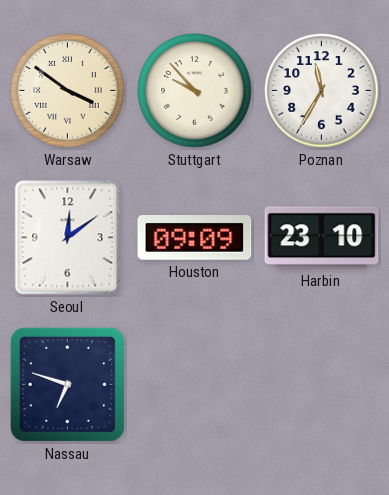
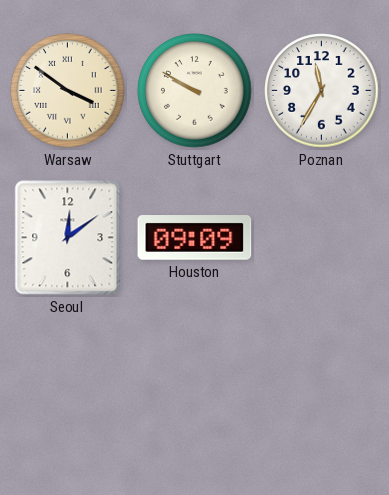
Stuttgart: 9:53 -> 9:50
Harbin: 23:10 -> none
Nassau: 6:48 -> none
